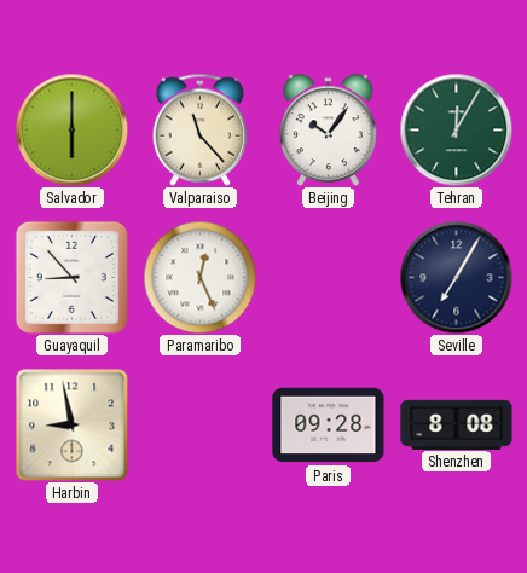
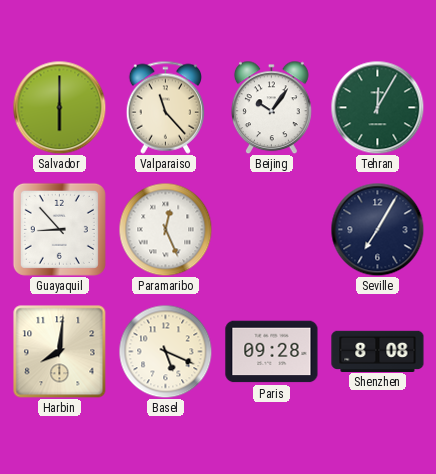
Harbin: 8:58 -> 8:01
Basel: none -> 5:19
